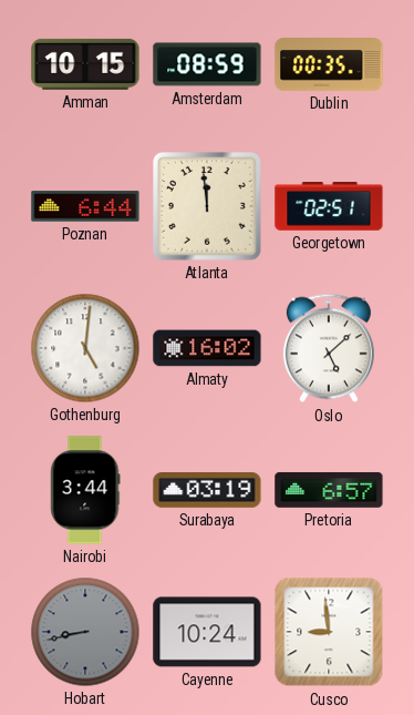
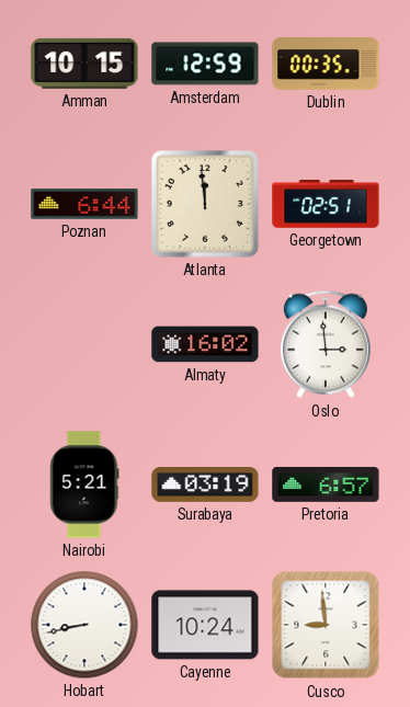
Amsterdam: 08:59 -> 12:59
Gothenburg: 5:01 -> none
Oslo: 5:08 -> 2:59
Nairobi: 3:44 -> 5:21
Hobart dial: grey -> white
